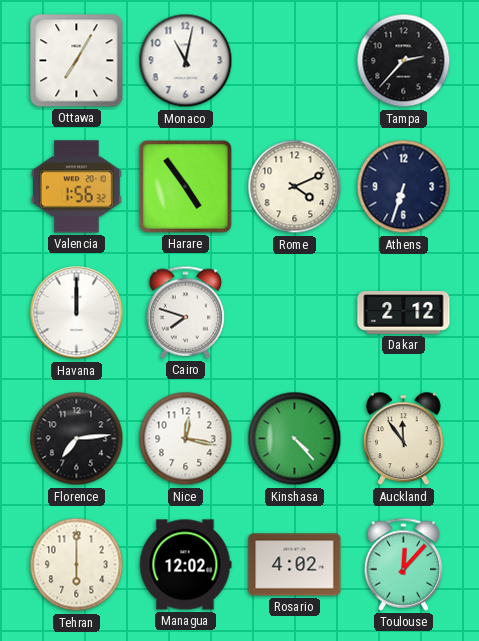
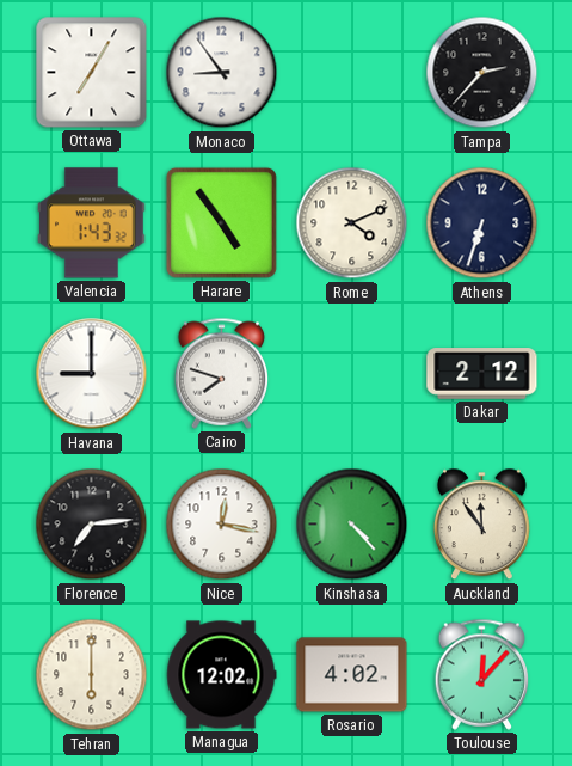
Monaco: 11:02 -> 8:54
Valencia: 1:56 -> 1:43
Havana: 12:00 -> 9:00
